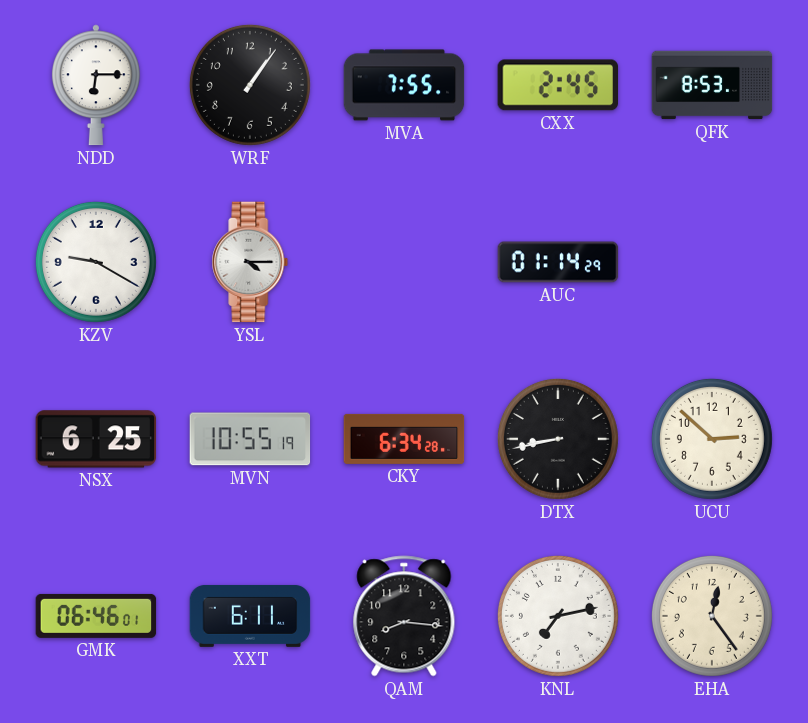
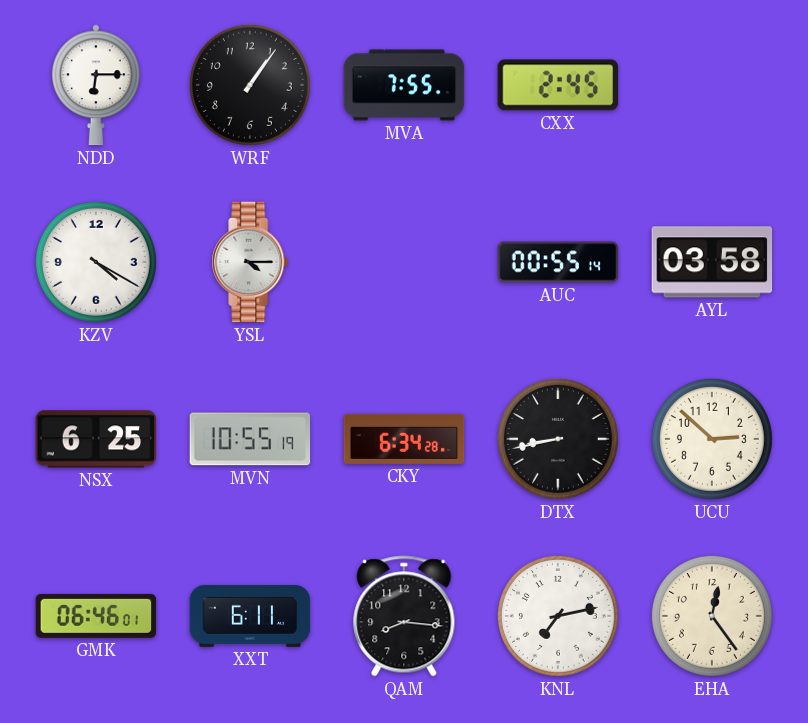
QFK: 8:53 -> none
KZV: 9:20 -> 4:20
AUC: 01:14 -> 00:55
AYL: none -> 03:58
